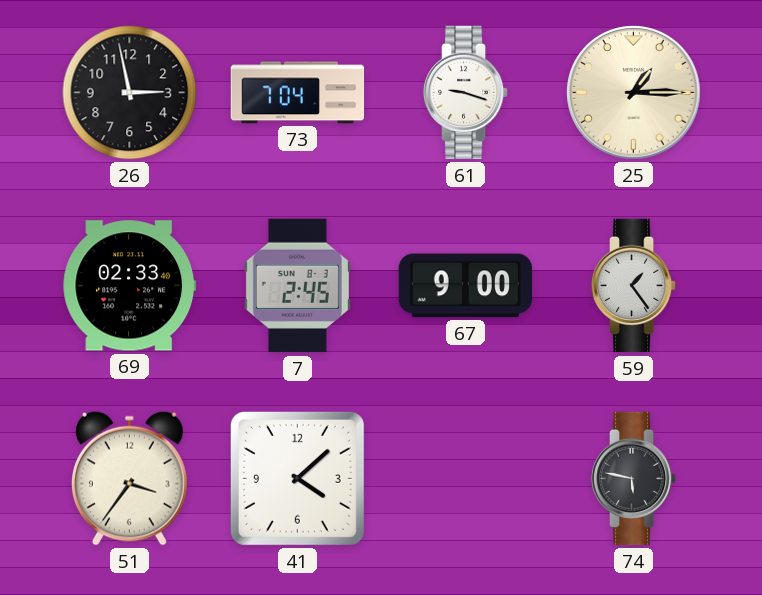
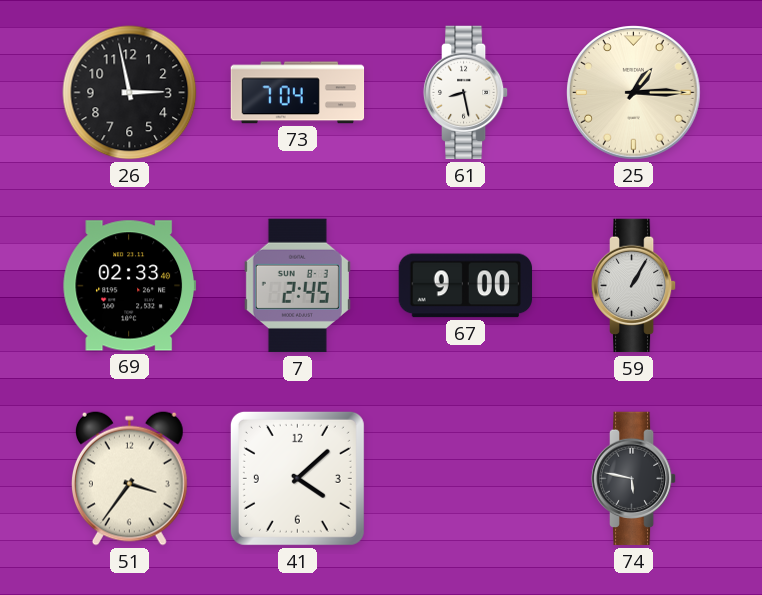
61: 9:18 -> 8:28
59: 1:24 -> 1:05
